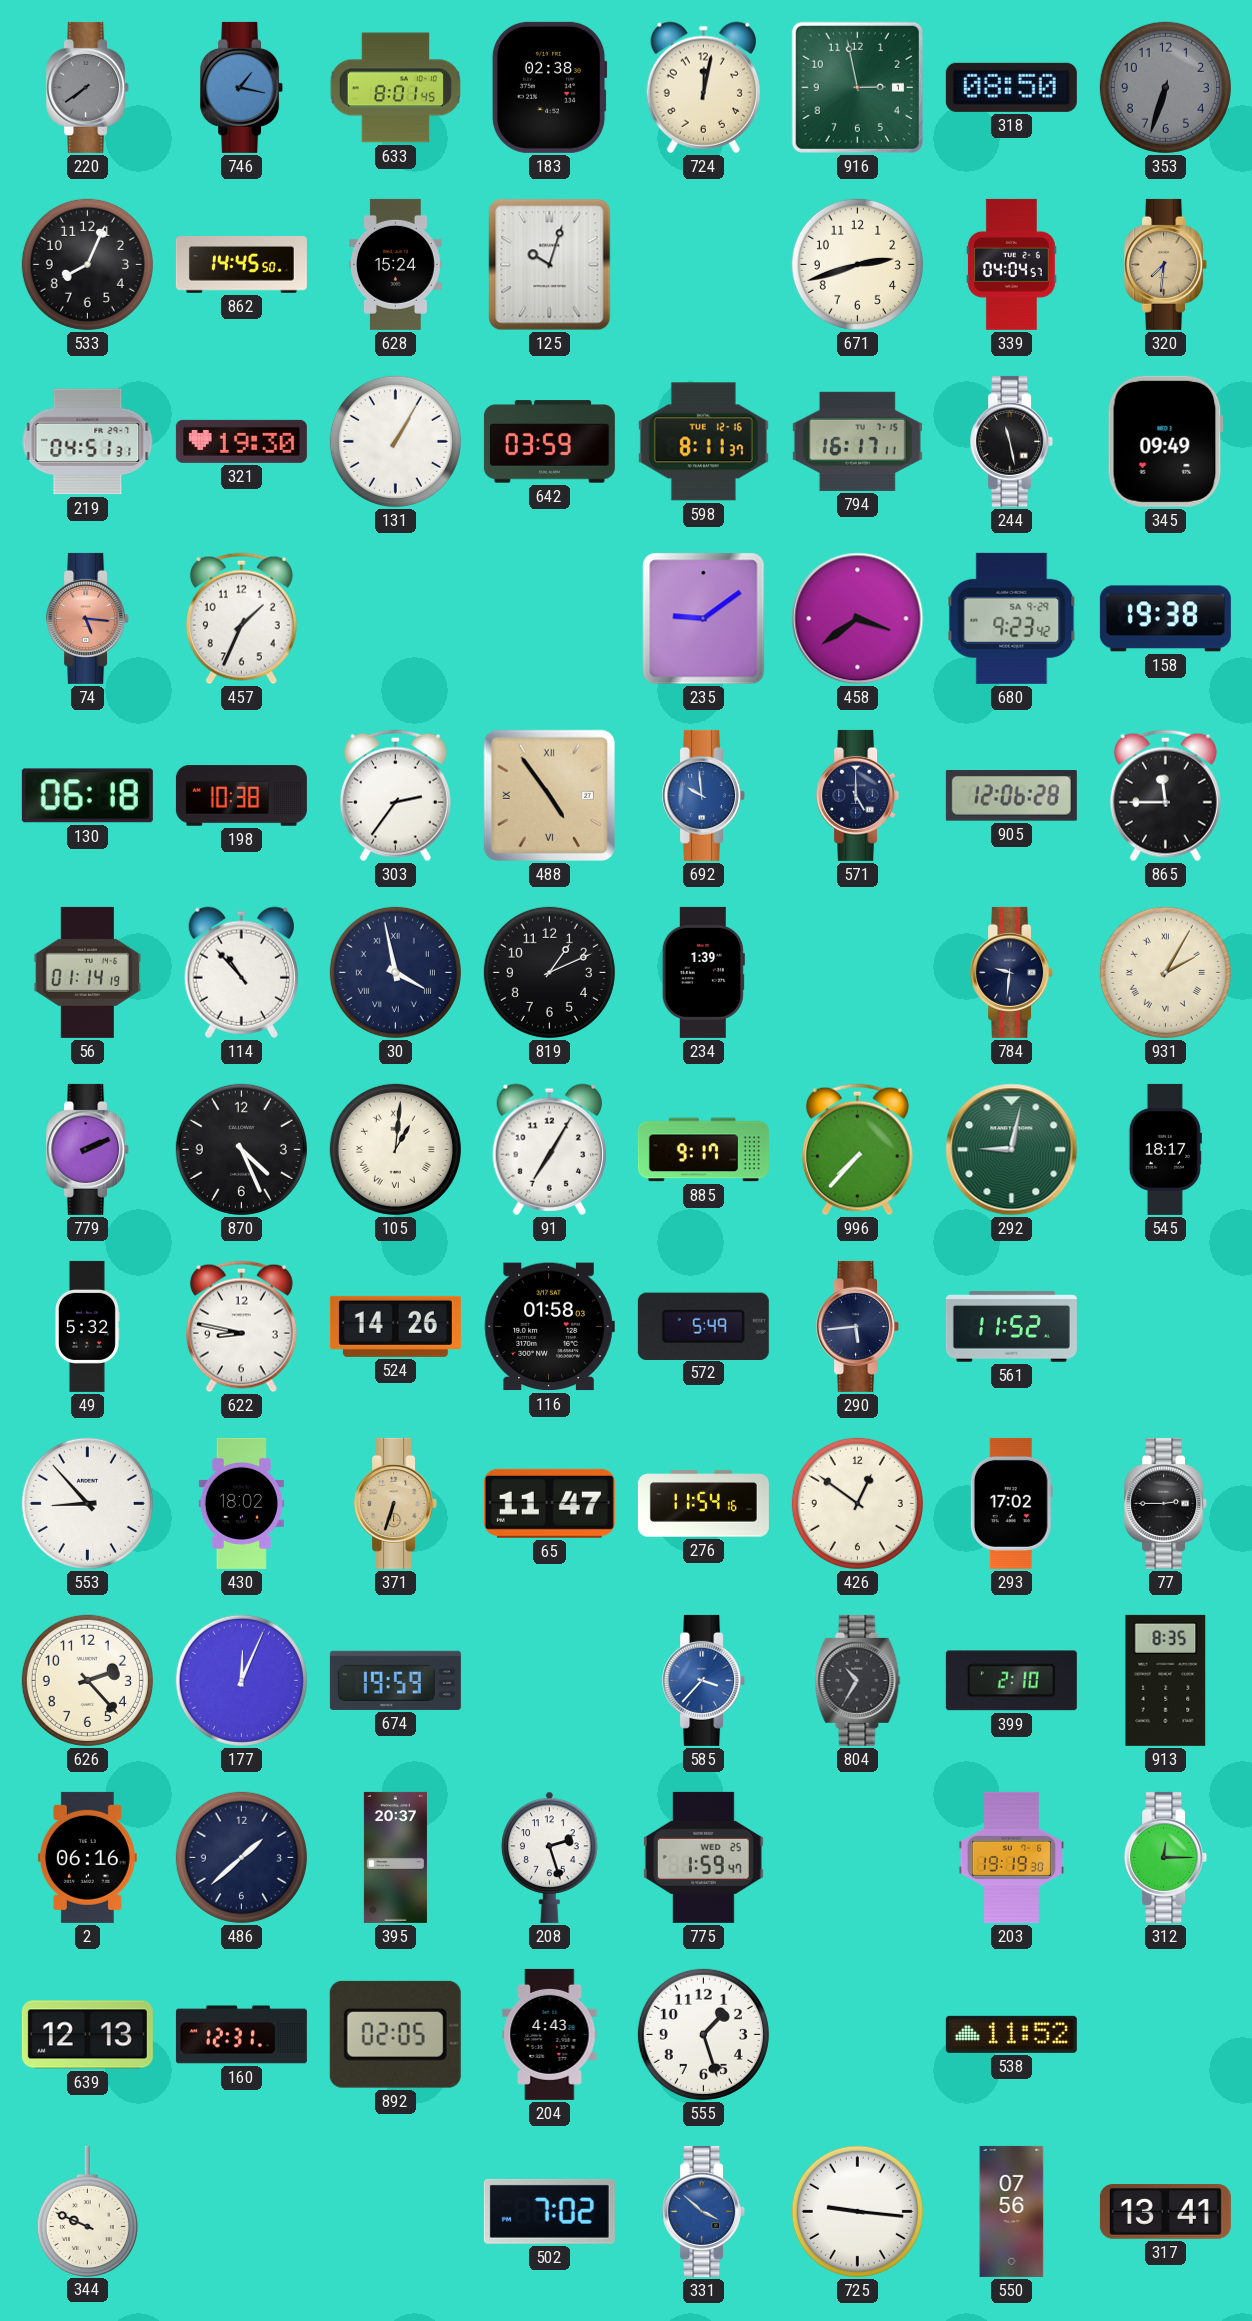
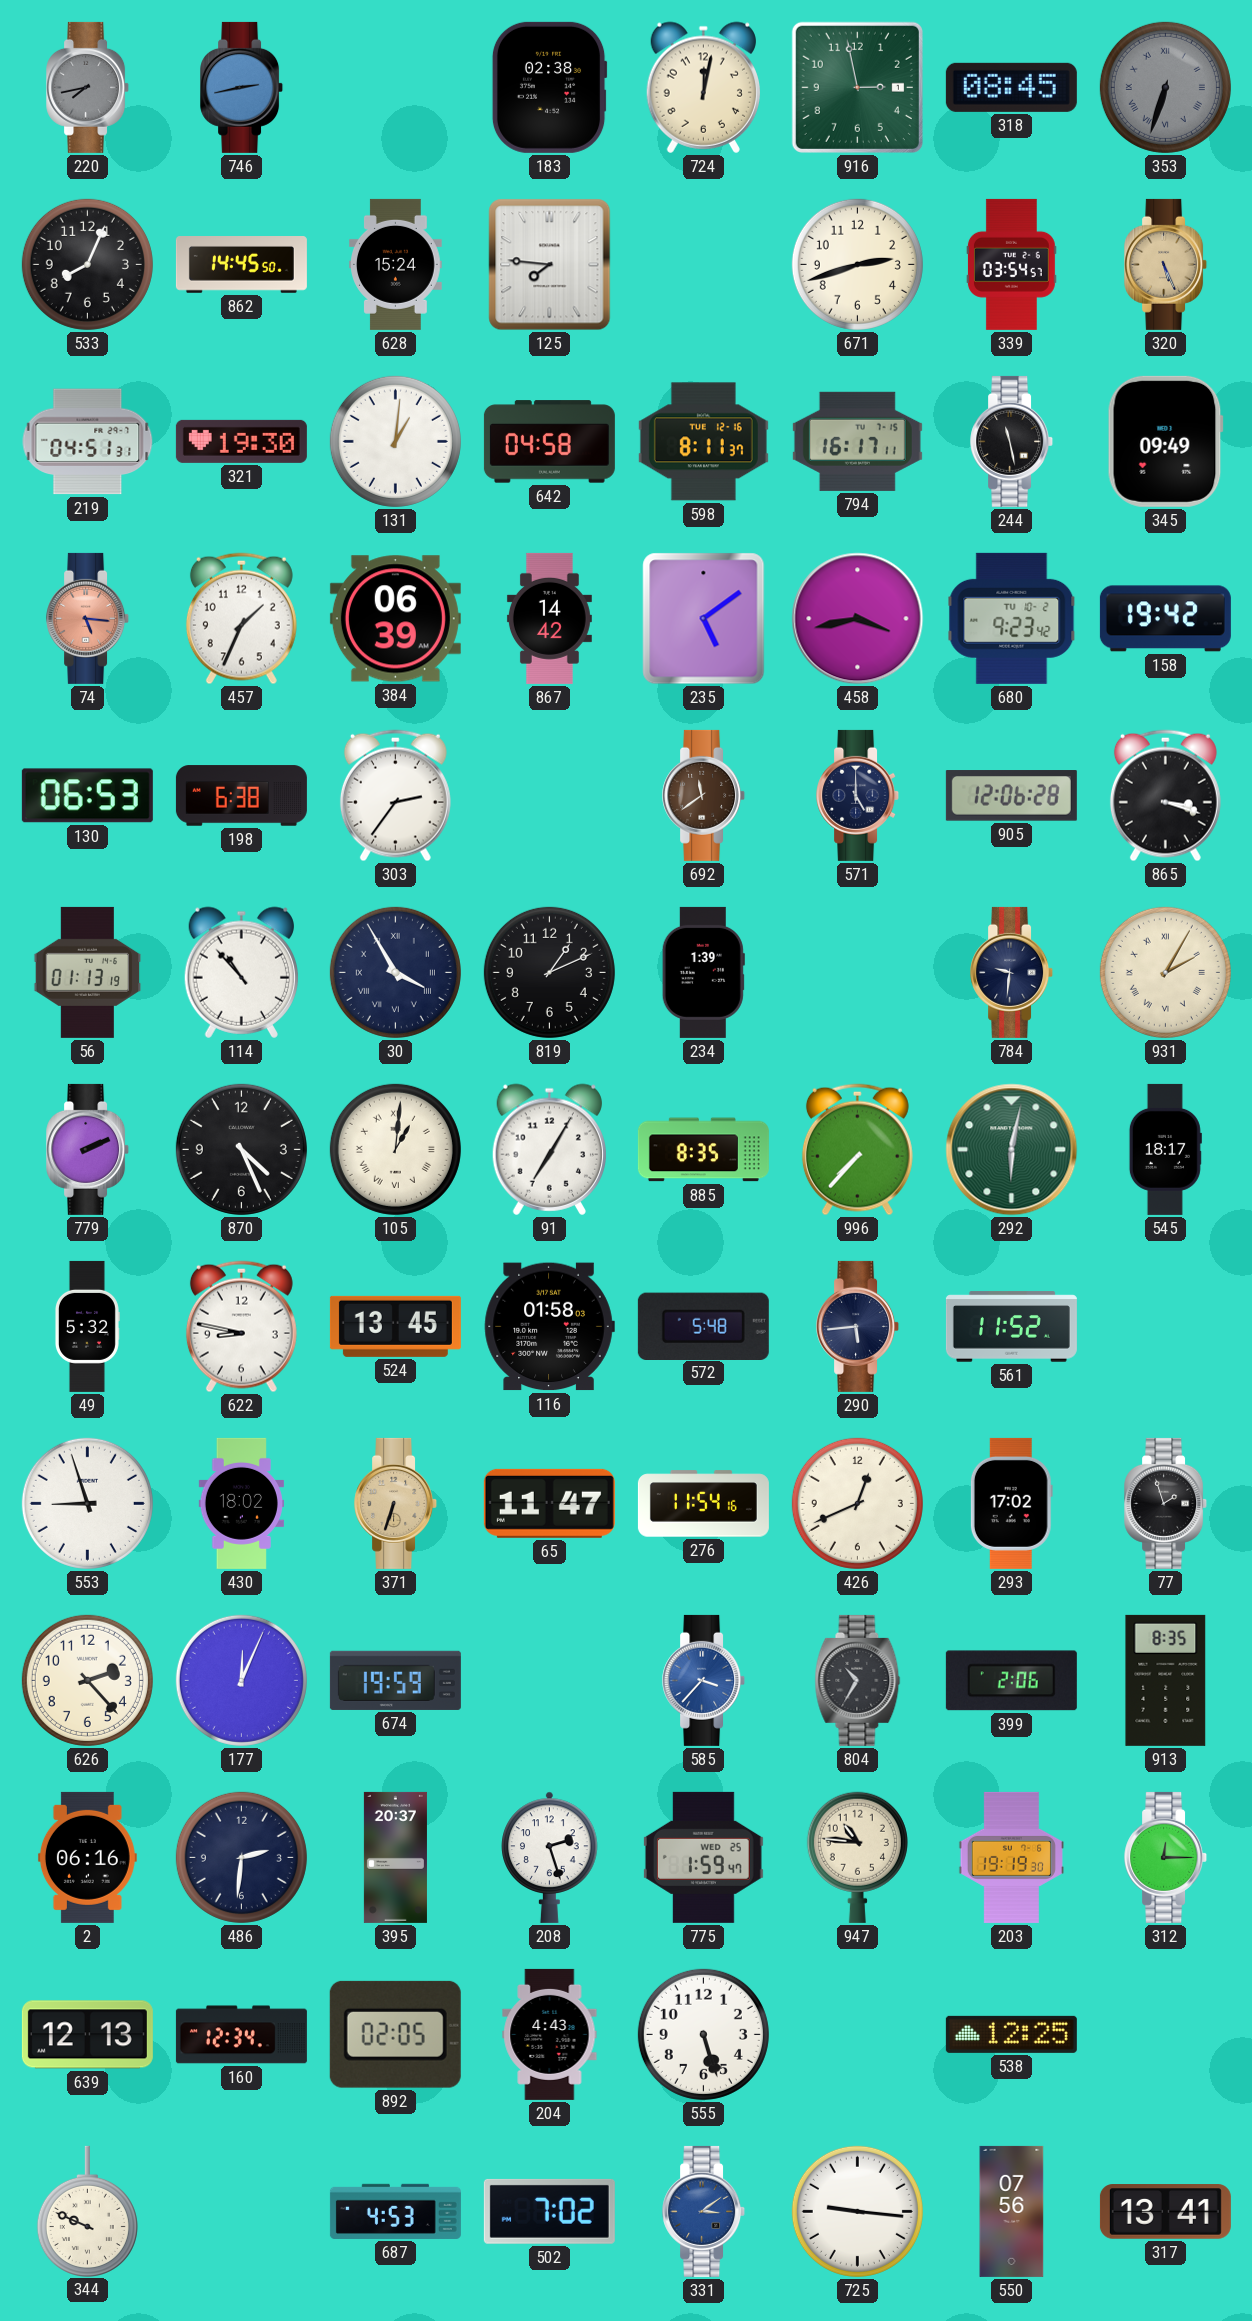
220: 7:39 -> 7:43
746: 1:17 -> 2:43
633: 8:01 -> none
318: 08:50 -> 08:45
353 numerals: Arabic -> Roman
125: 10:03 -> 7:46
339: 04:04 -> 03:54
320: 7:31 -> 5:26
131: 1:05 -> 1:01
642: 03:59 -> 04:58
384: none -> 06:39
867: none -> 14:42
235: 9:09 -> 5:09
458: 3:39 -> 3:43
680 date: SA 9-29 -> TU 10-2
158: 19:38 -> 19:42
130: 06:18 -> 06:53
198: 10:38 -> 6:38
488: 4:54 -> none
692: 9:59 -> 11:39
692 dial: blue -> brown
865: 11:45 -> 3:18
56: 01:14 -> 01:13
30: 3:58 -> 3:55
885: 9:17 -> 8:35
292: 9:02 -> 6:02
524: 14:26 -> 13:45
572: 5:49 -> 5:48
553: 8:53 -> 8:57
426: 12:51 -> 12:41
77: 2:45 -> 1:57
399: 2:10 -> 2:06
486: 1:38 -> 2:31
947: none -> 10:46
160: 12:31 -> 12:34
555: 1:27 -> 5:27
538: 11:52 -> 12:25
687: none -> 4:53
331: 3:52 -> 3:09
